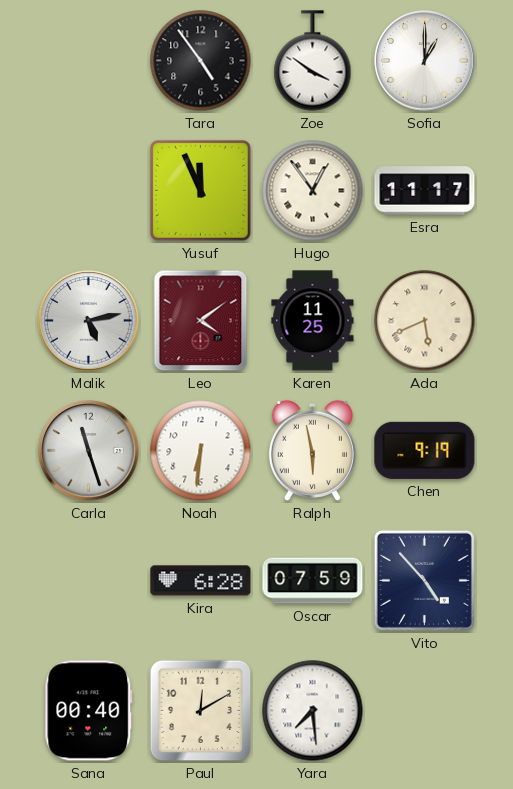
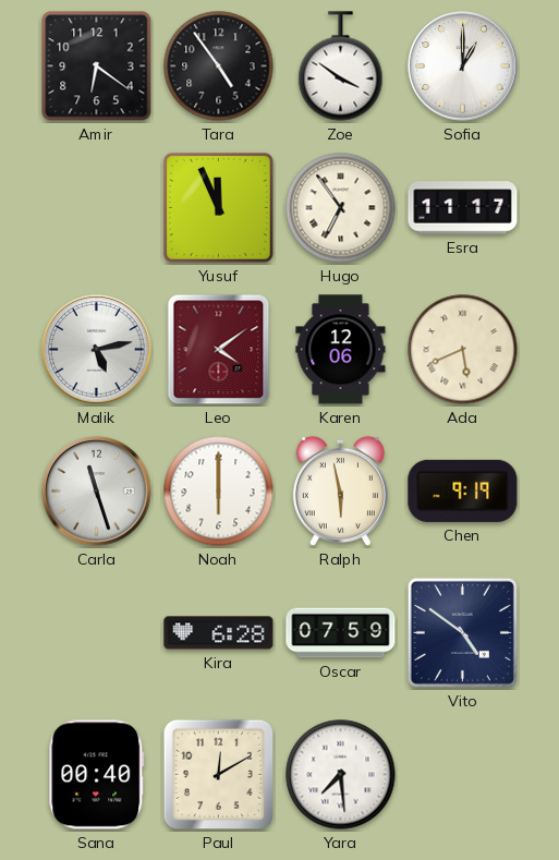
Amir: none -> 6:21
Hugo: 12:54 -> 6:54
Karen: 11:25 -> 12:06
Noah: 6:31 -> 6:00
Vito: 4:53 -> 4:51
